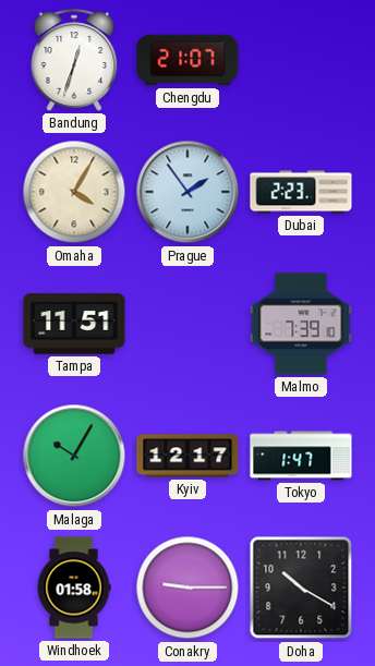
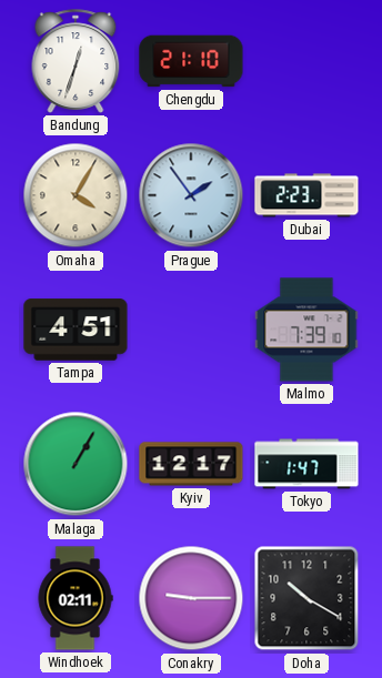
Chengdu: 21:07 -> 21:10
Tampa: 11:51 -> 4:51
Malaga: 10:05 -> 1:05
Windhoek: 01:58 -> 02:11
